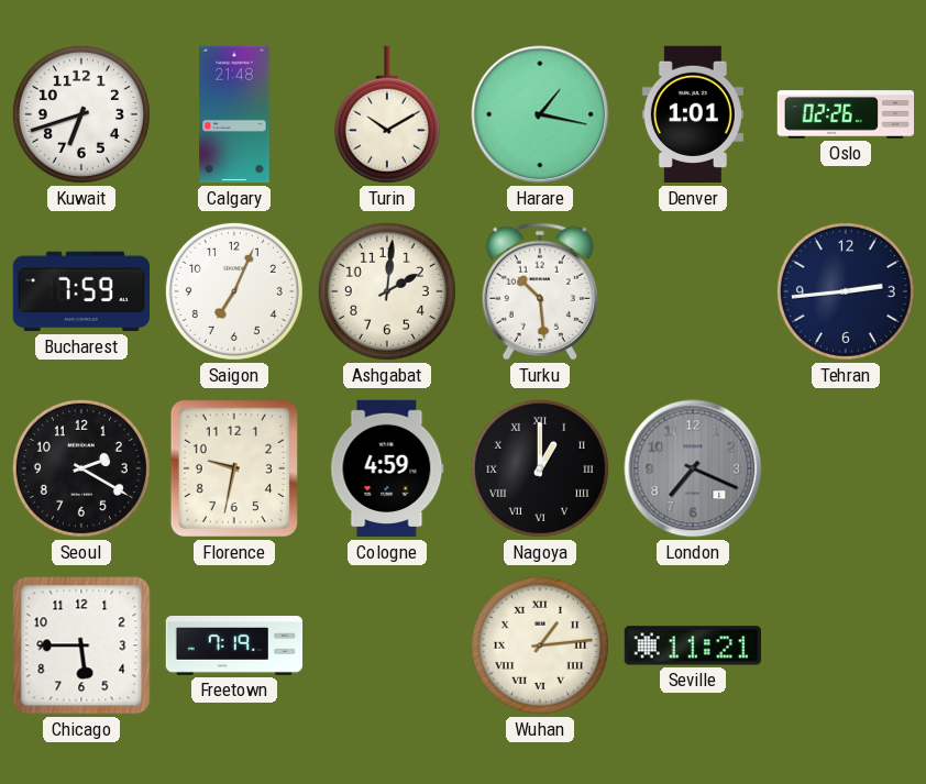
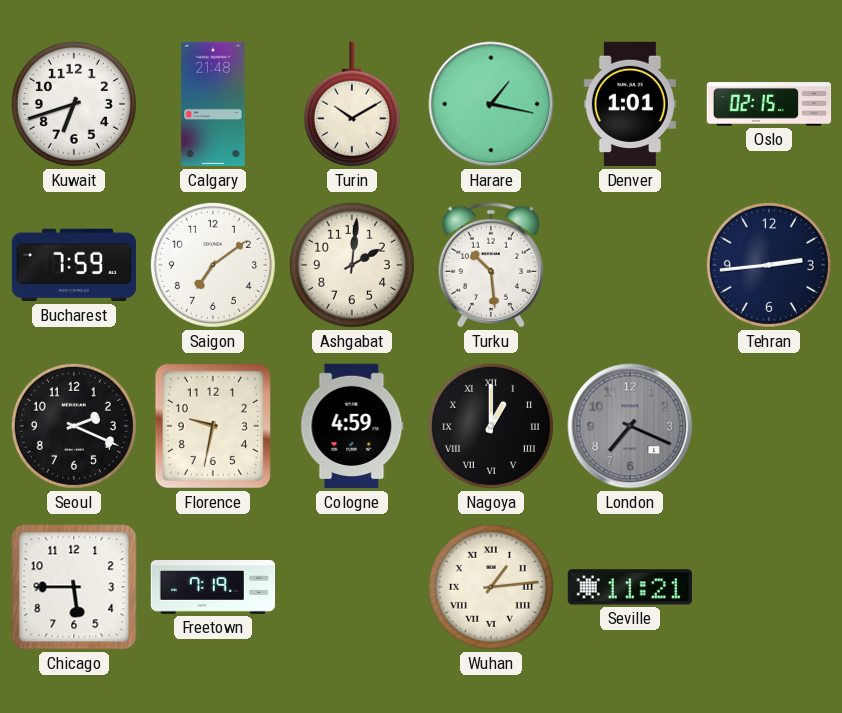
Oslo: 02:26 -> 02:15
Saigon: 7:04 -> 7:09
Seoul: 2:20 -> 2:19
